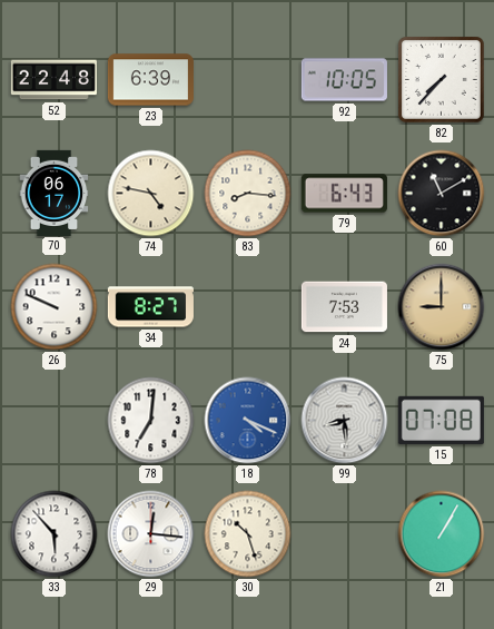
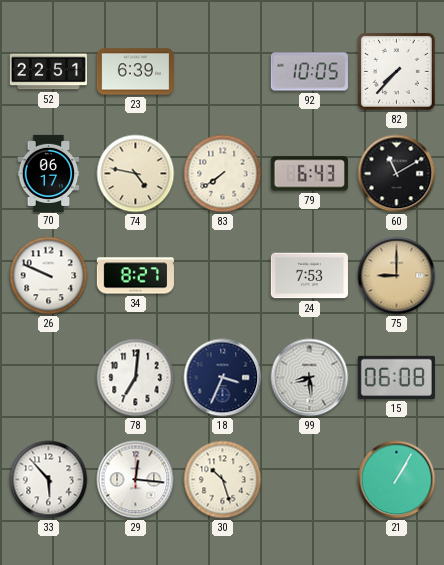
52: 22:48 -> 22:51
83: 8:16 -> 7:39
18: 4:19 -> 3:34
18 dial: blue -> navy
15: 07:08 -> 06:08
